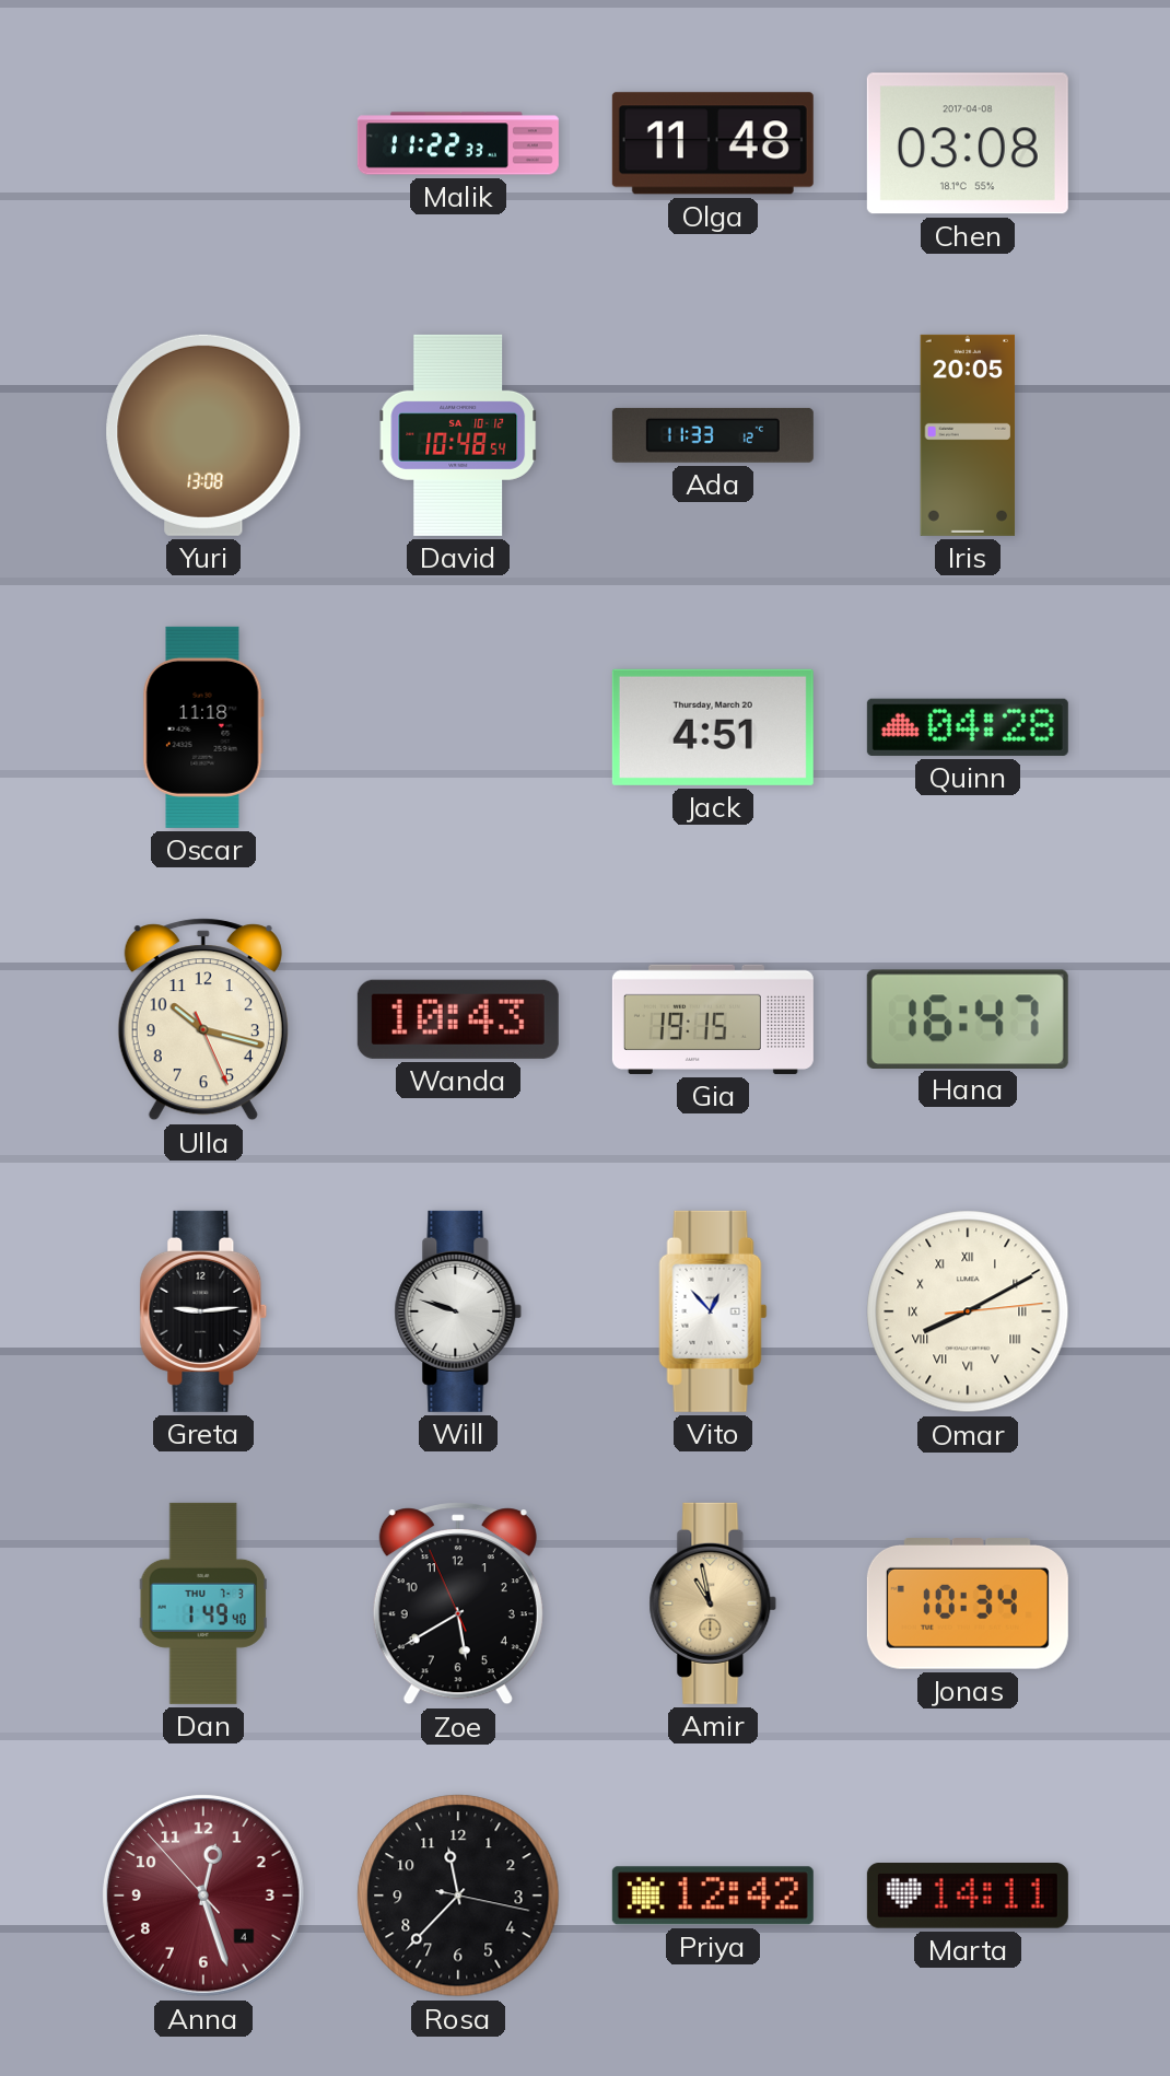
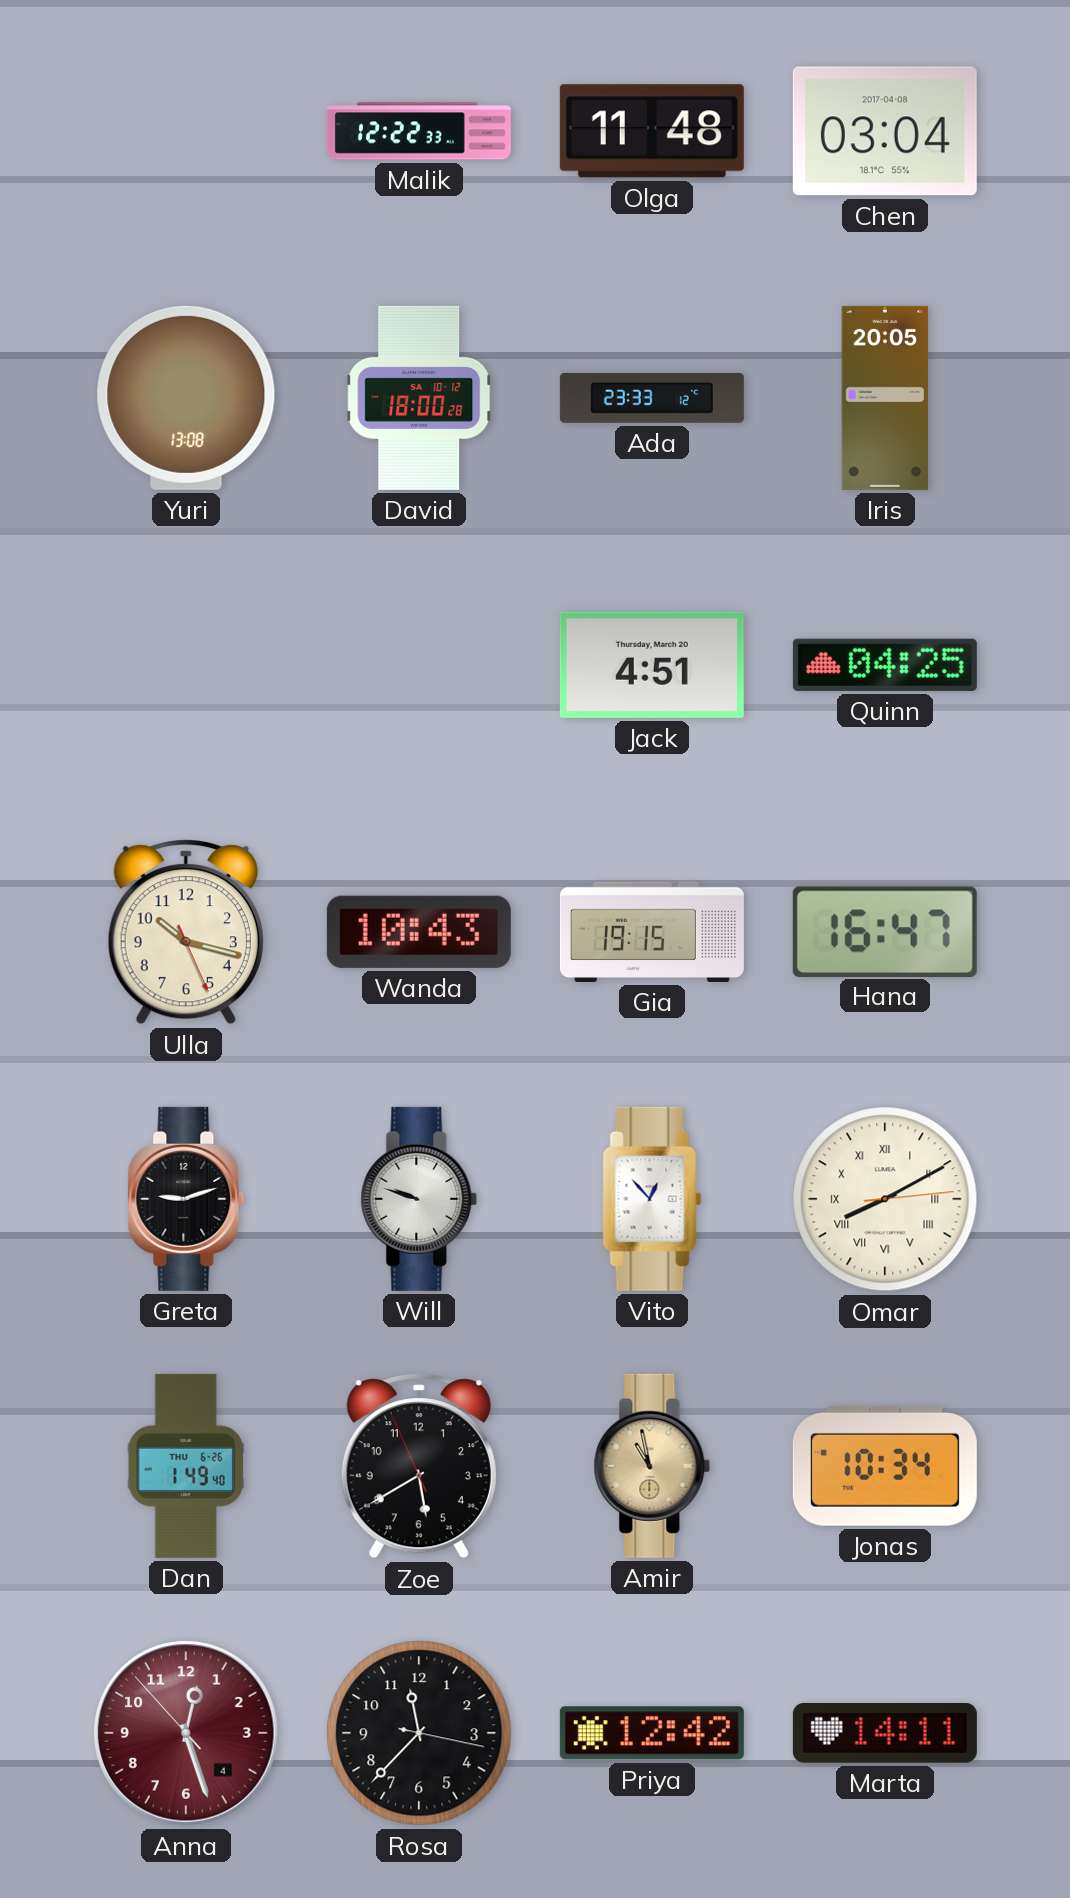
Malik: 11:22 -> 12:22
Chen: 03:08 -> 03:04
David: 10:48 -> 18:00
Ada: 11:33 -> 23:33
Oscar: 11:18 -> none
Quinn: 04:28 -> 04:25
Greta: 9:14 -> 9:12
Dan date: THU 7-3 -> THU 6-26
